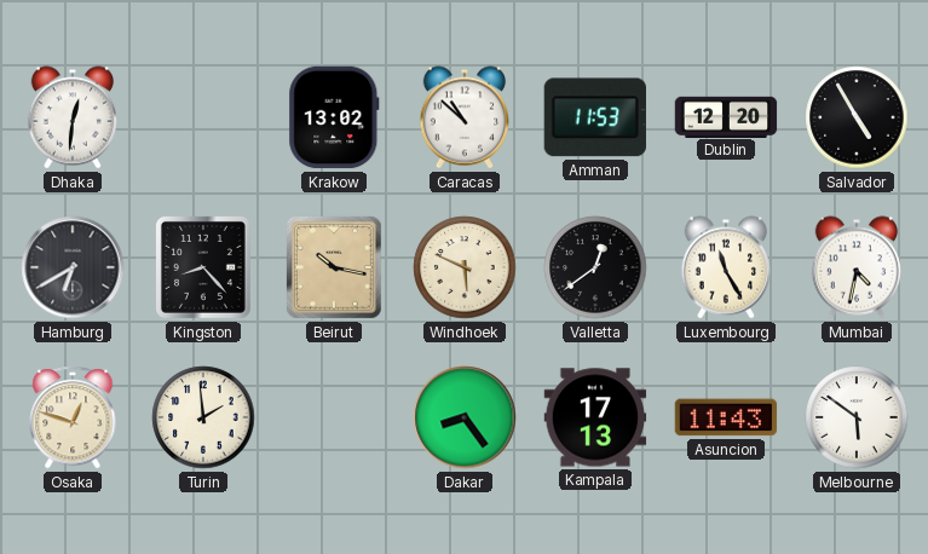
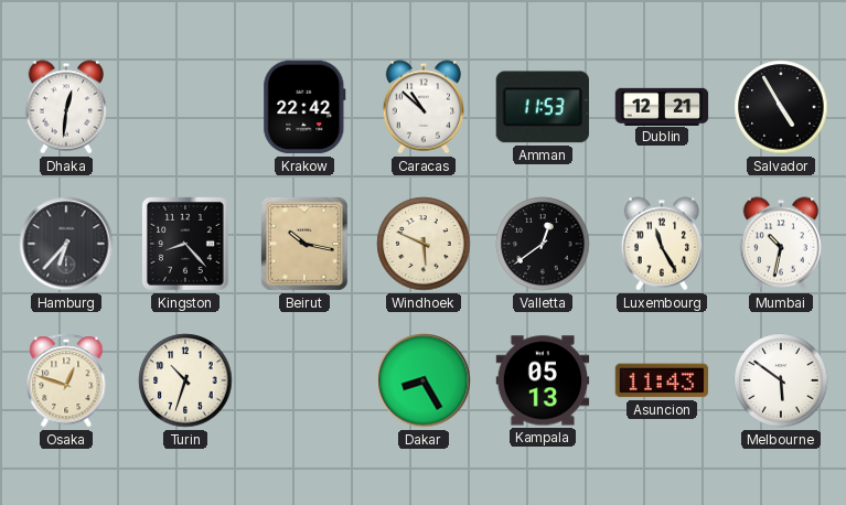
Krakow: 13:02 -> 22:42
Dublin: 12:20 -> 12:21
Hamburg: 6:40 -> 6:37
Mumbai: 4:32 -> 10:32
Turin: 1:59 -> 10:33
Dakar: 8:24 -> 8:25
Kampala: 17:13 -> 05:13
